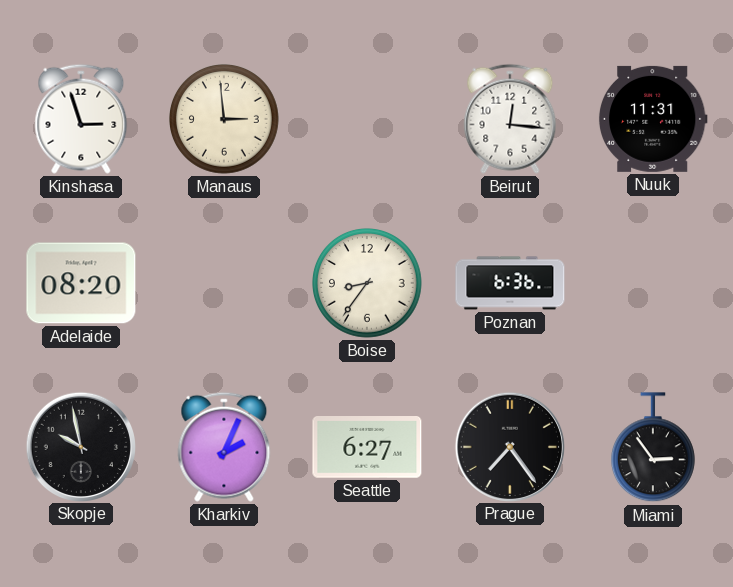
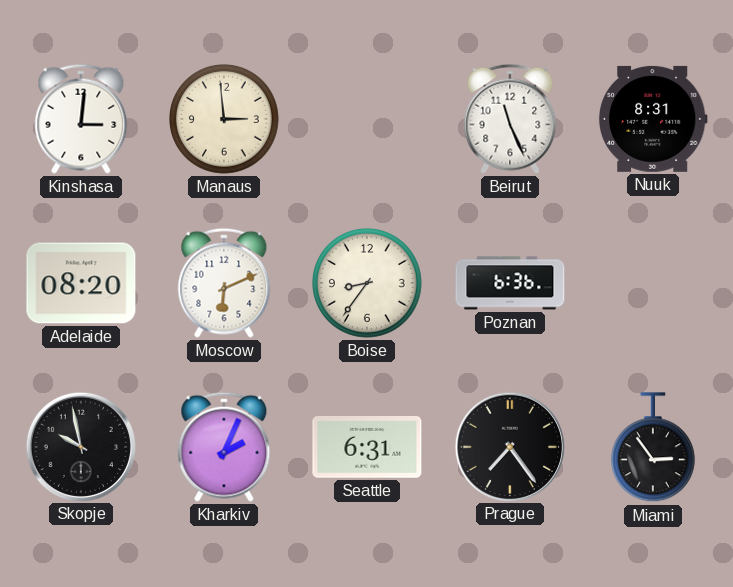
Kinshasa: 2:57 -> 3:01
Beirut: 12:16 -> 11:26
Nuuk: 11:31 -> 8:31
Moscow: none -> 6:11
Seattle: 6:27 -> 6:31
